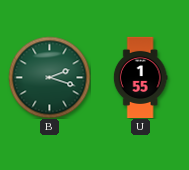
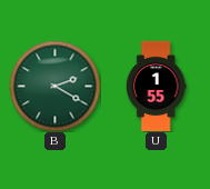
B: 2:18 -> 2:20
